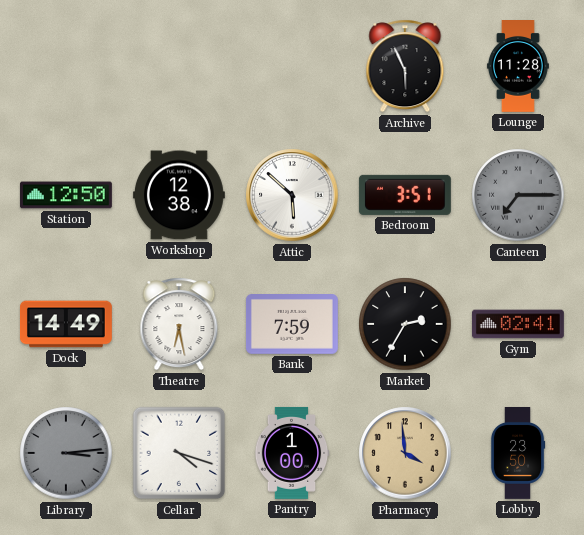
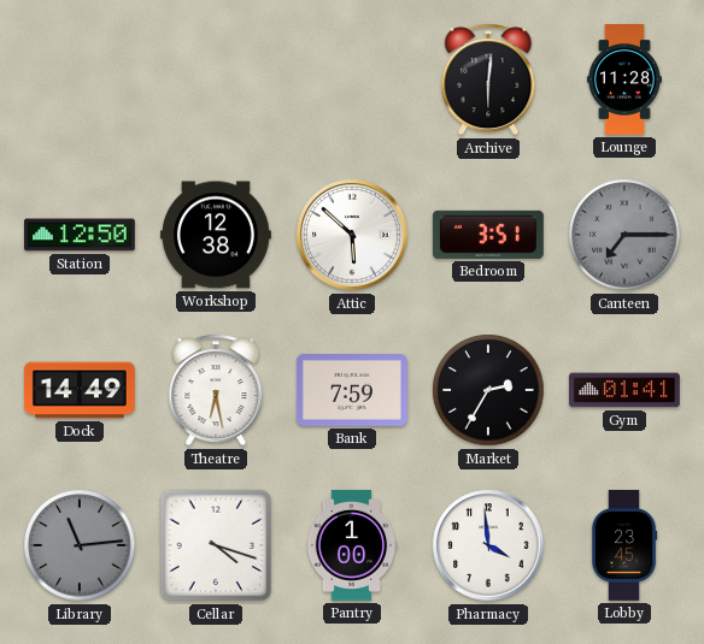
Archive: 5:56 -> 6:01
Gym: 02:41 -> 01:41
Library: 3:14 -> 11:14
Pharmacy dial: champagne -> white
Lobby: 23:50 -> 23:45
